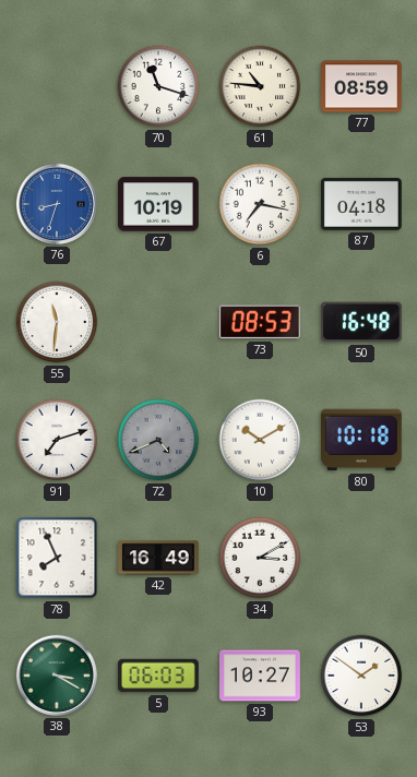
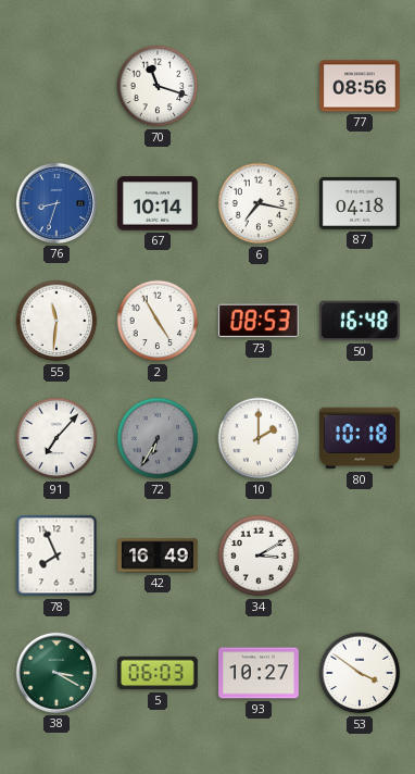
61: 10:46 -> none
77: 08:59 -> 08:56
67: 10:19 -> 10:14
2: none -> 4:55
91: 7:12 -> 7:07
72: 4:41 -> 6:35
10: 10:10 -> 2:00
53: 1:51 -> 3:51
